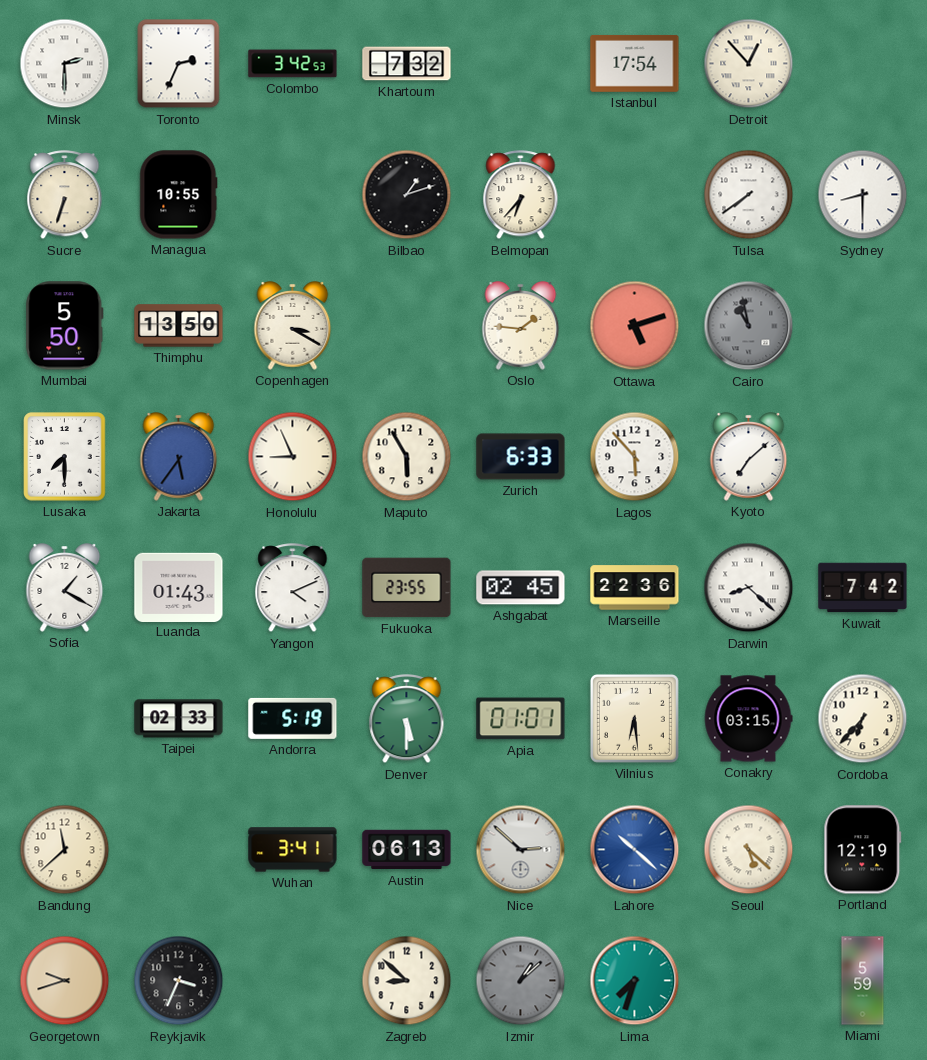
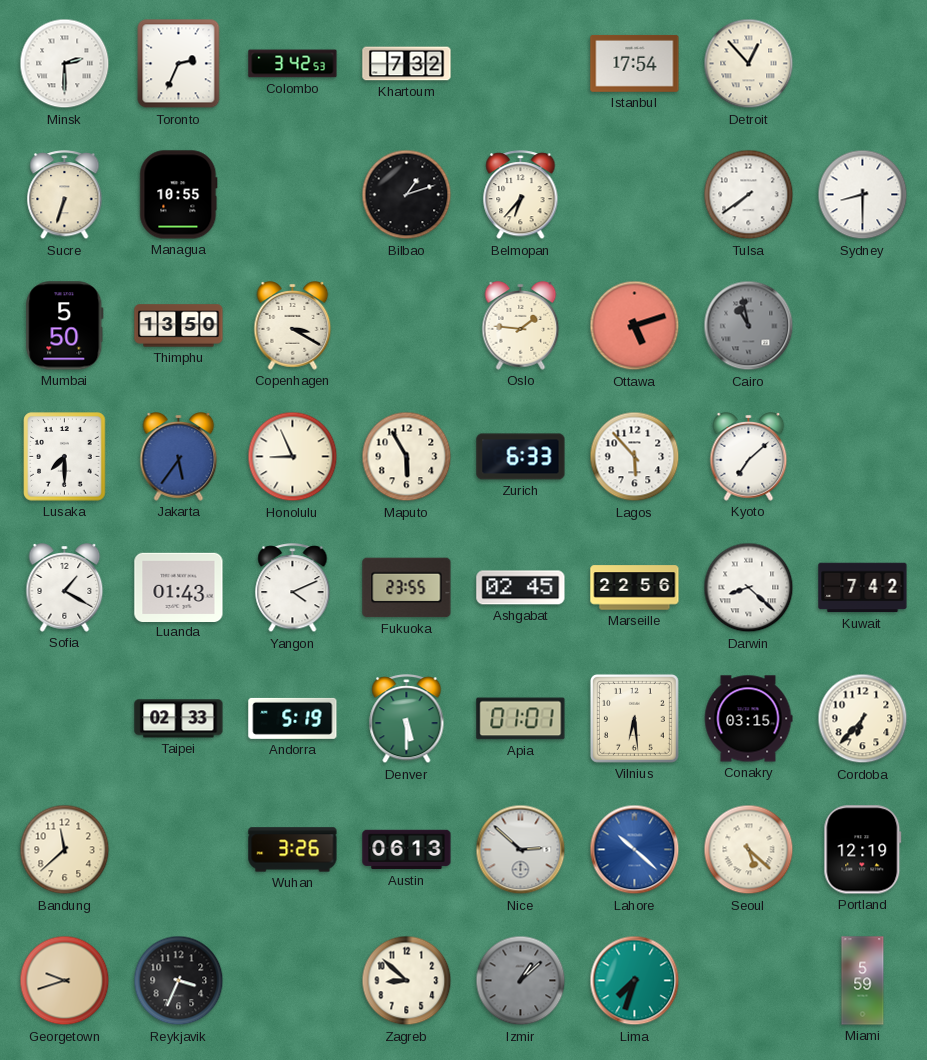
Marseille: 22:36 -> 22:56
Wuhan: 3:41 -> 3:26
